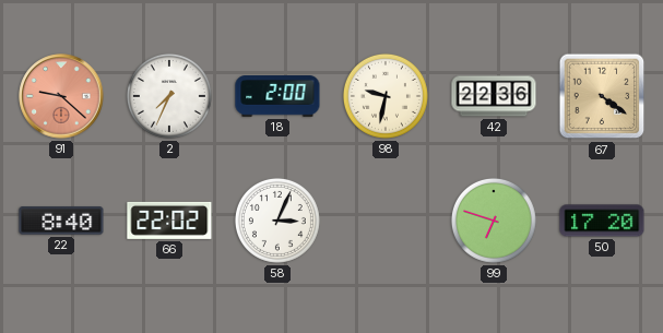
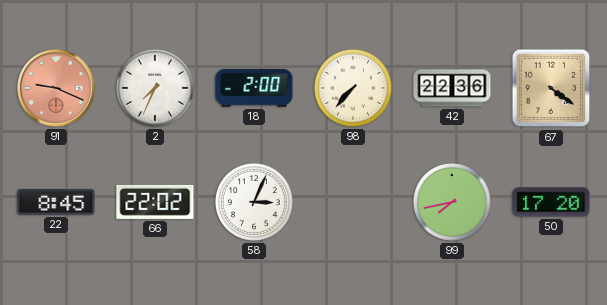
91: 9:22 -> 9:19
98: 9:32 -> 7:37
22: 8:40 -> 8:45
99: 6:48 -> 7:43
